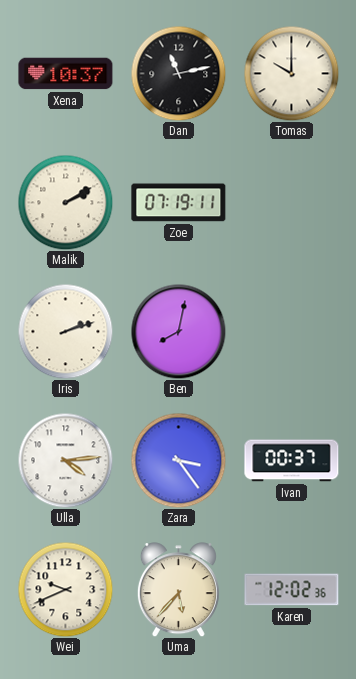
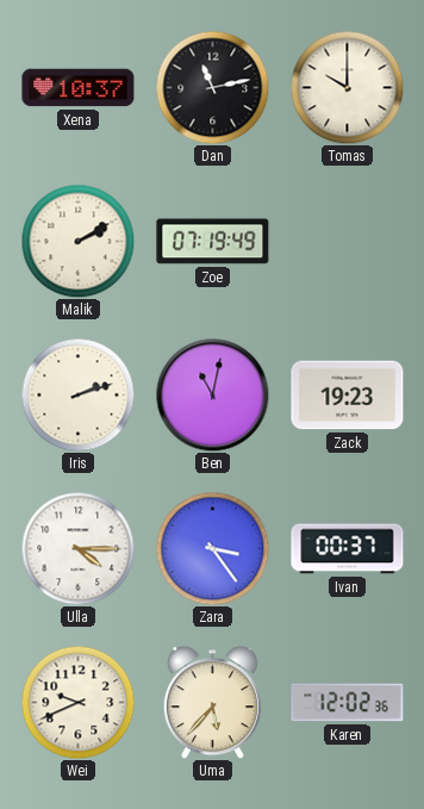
Zoe: 07:19:11 -> 07:19:49
Ben: 8:02 -> 11:02
Zack: none -> 19:23
Ulla: 4:14 -> 4:15
